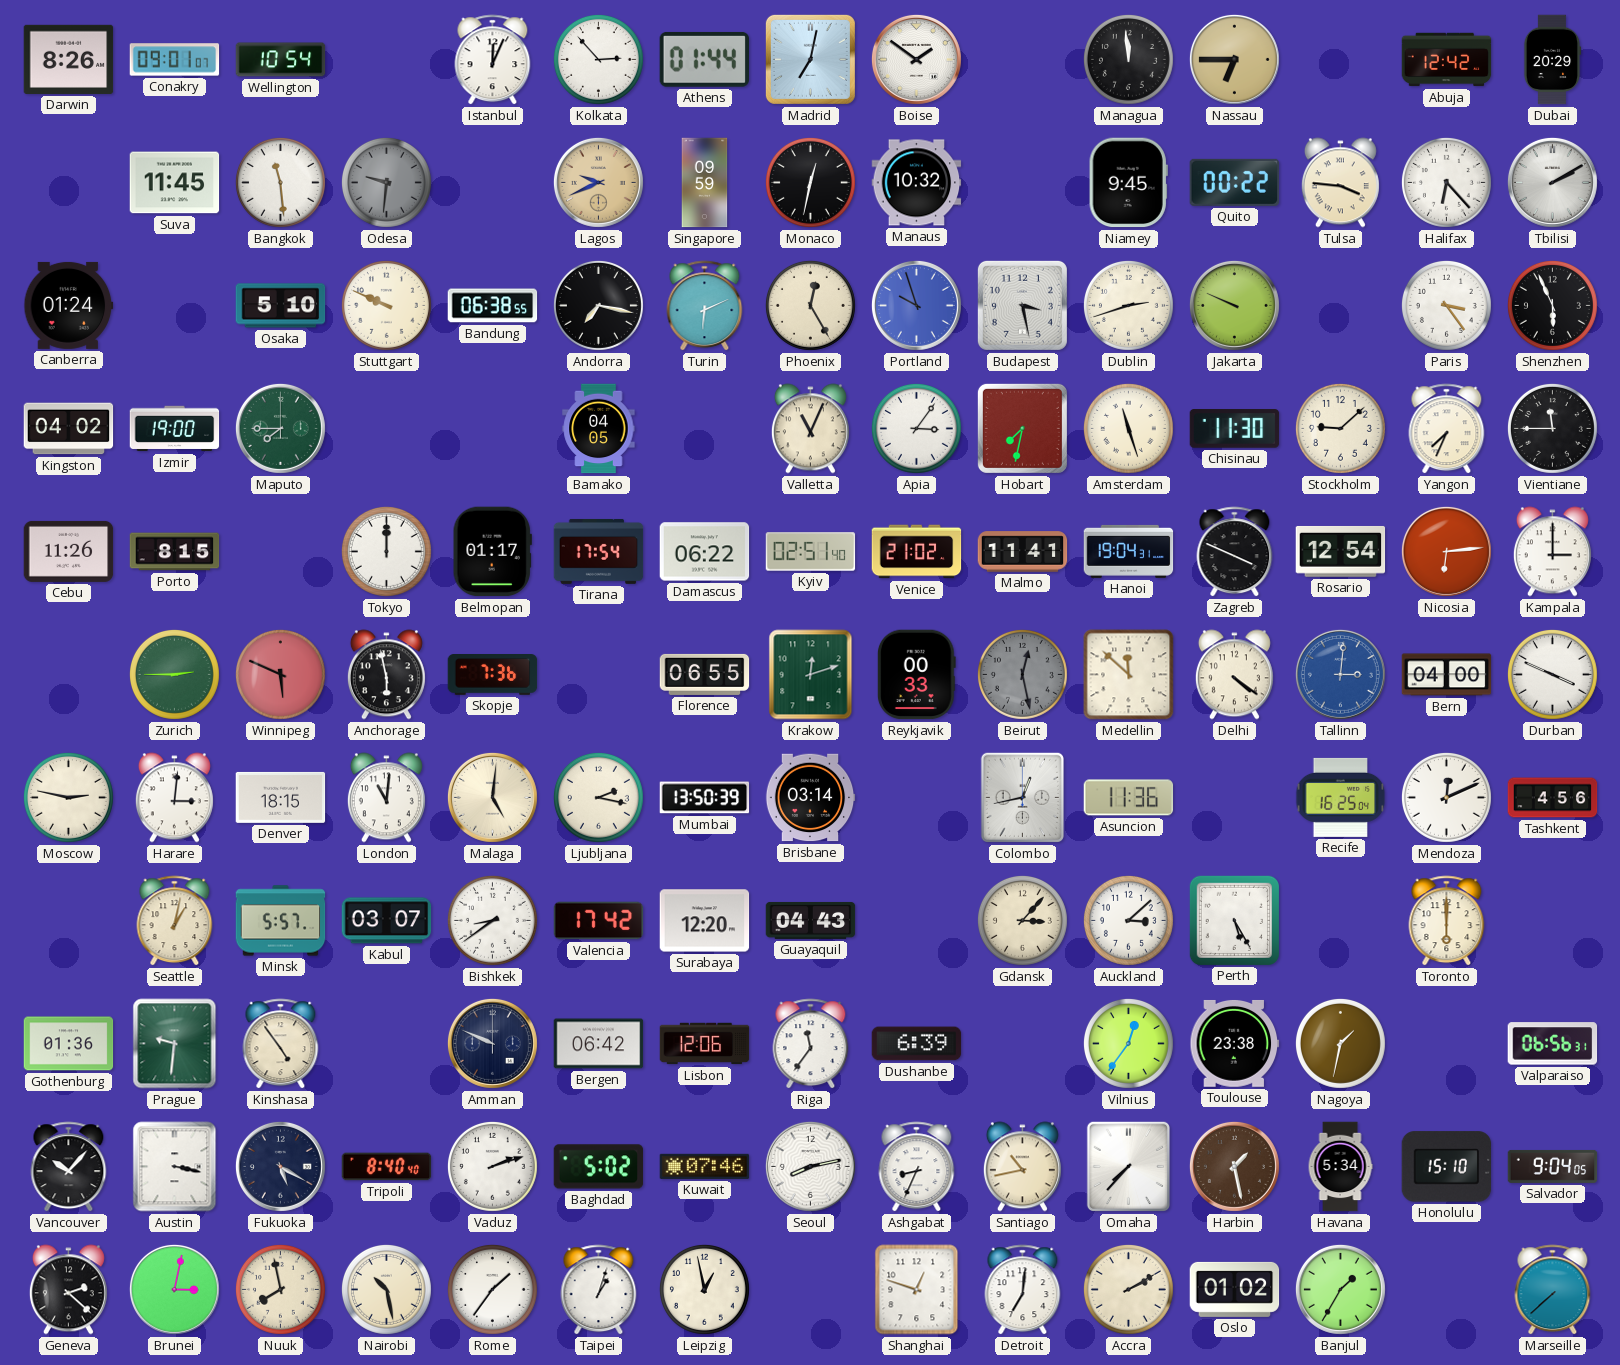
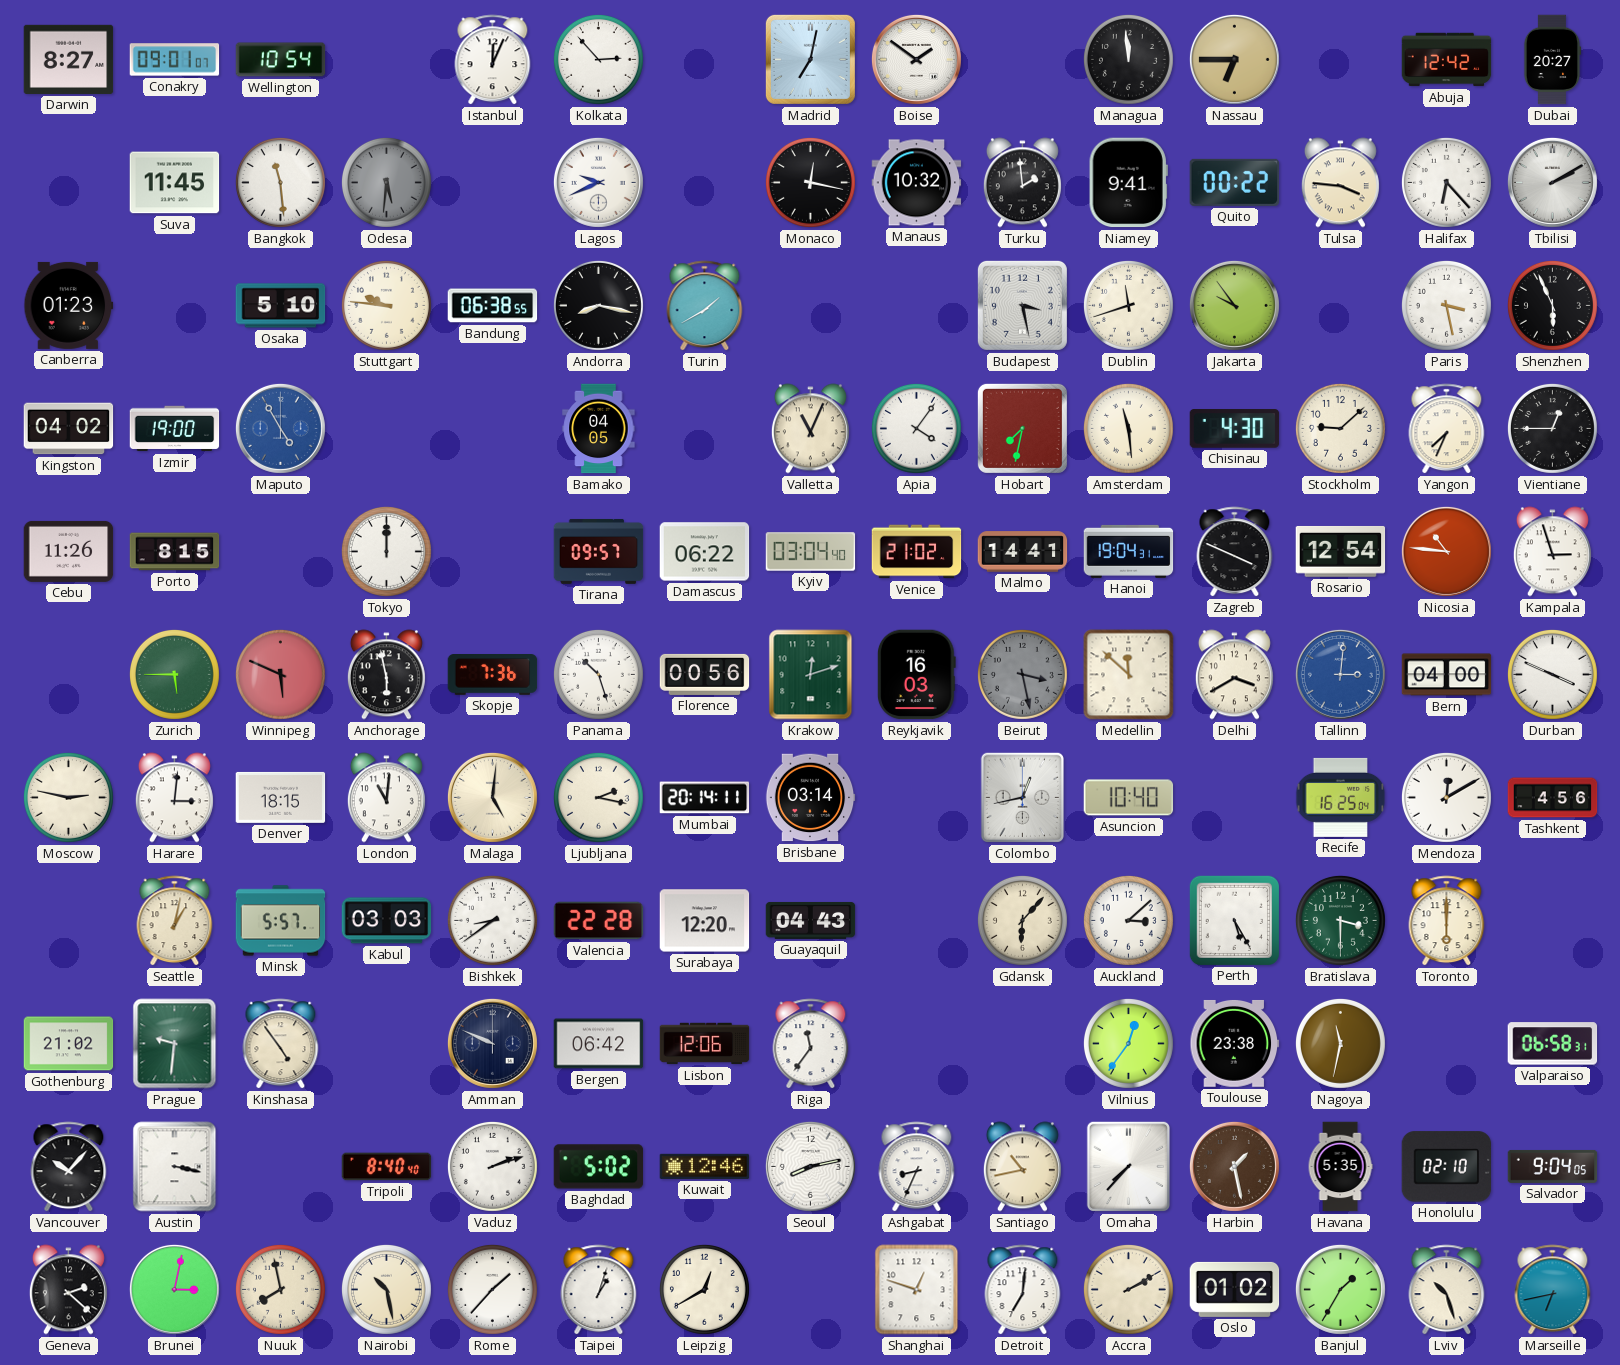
Darwin: 8:26 -> 8:27
Athens: 01:44 -> none
Dubai: 20:29 -> 20:27
Odesa: 9:31 -> 5:31
Lagos dial: champagne -> white
Singapore: 09:59 -> none
Monaco: 12:32 -> 12:17
Turku: none -> 1:59
Niamey: 9:45 -> 9:41
Canberra: 01:24 -> 01:23
Stuttgart: 9:49 -> 9:46
Andorra: 7:17 -> 8:17
Turin: 6:11 -> 1:40
Phoenix: 12:25 -> none
Portland: 9:57 -> none
Dublin: 2:42 -> 11:42
Jakarta: 9:49 -> 9:54
Paris: 3:24 -> 3:28
Maputo: 7:45 -> 4:55
Maputo dial: green -> blue
Apia: 3:06 -> 4:06
Amsterdam: 11:27 -> 11:29
Chisinau: 11:30 -> 4:30
Vientiane: 11:45 -> 12:45
Belmopan: 01:17 -> none
Tirana: 17:54 -> 09:57
Kyiv: 02:51 -> 03:04
Malmo: 11:41 -> 14:41
Nicosia: 6:14 -> 10:46
Kampala: 3:00 -> 2:57
Zurich: 2:45 -> 5:45
Panama: none -> 10:27
Florence: 06:55 -> 00:56
Reykjavik: 00:33 -> 16:03
Beirut: 12:28 -> 3:28
Delhi: 4:21 -> 3:40
Mumbai: 13:50 -> 20:14
Asuncion: 11:36 -> 10:40
Mendoza: 12:11 -> 12:10
Kabul: 03:07 -> 03:03
Valencia: 17:42 -> 22:28
Gdansk: 3:07 -> 6:07
Bratislava: none -> 3:30
Gothenburg: 01:36 -> 21:02
Dushanbe: 6:39 -> none
Nagoya: 1:32 -> 11:32
Valparaiso: 06:56 -> 06:58
Fukuoka: 5:20 -> none
Kuwait: 07:46 -> 12:46
Havana: 5:34 -> 5:35
Honolulu: 15:10 -> 02:10
Rome: 1:36 -> 1:37
Leipzig: 12:58 -> 12:40
Lviv: none -> 10:27
Marseille: 7:38 -> 6:43
